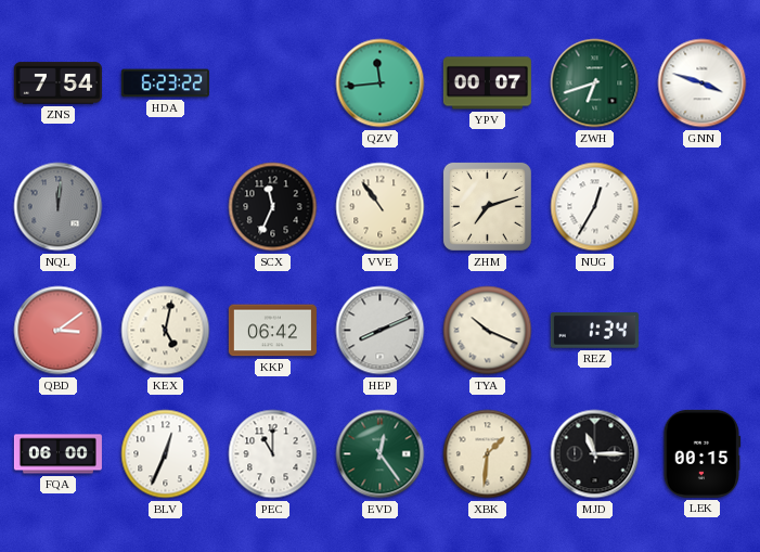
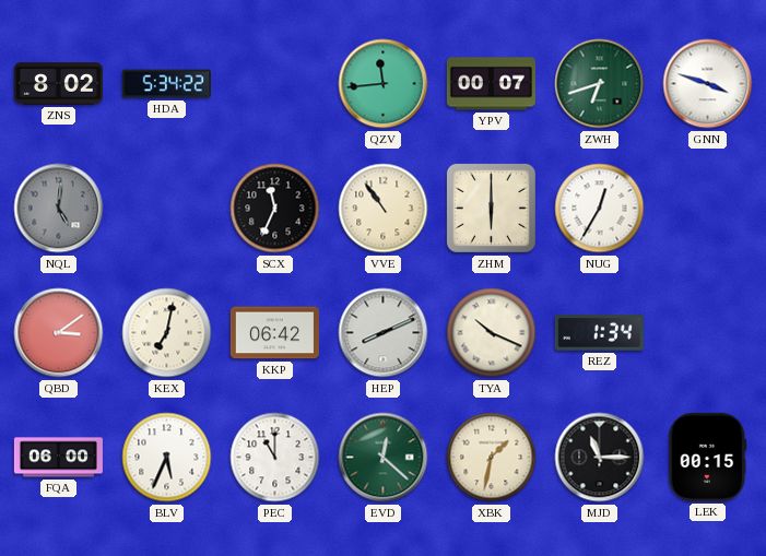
ZNS: 7:54 -> 8:02
HDA: 6:23 -> 5:34
NQL: 12:01 -> 5:01
ZHM: 7:12 -> 6:00
KEX: 5:02 -> 7:02
BLV: 12:34 -> 5:34
EVD: 12:24 -> 12:22
XBK: 1:31 -> 1:32
